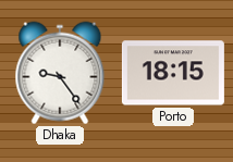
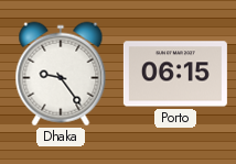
Porto: 18:15 -> 06:15
